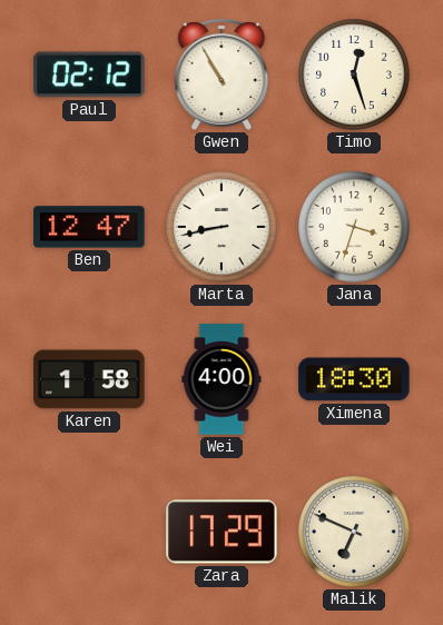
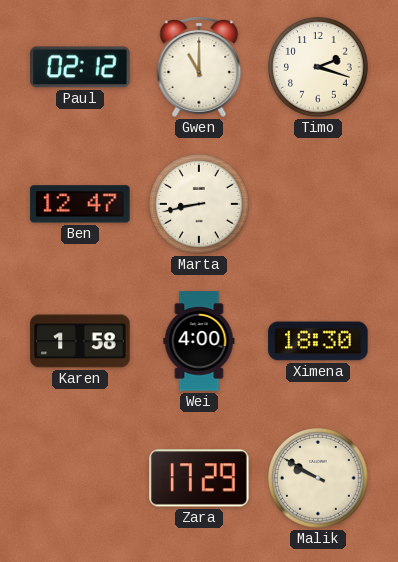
Gwen: 10:55 -> 11:00
Timo: 12:27 -> 2:18
Jana: 3:33 -> none
Malik: 6:49 -> 9:50
